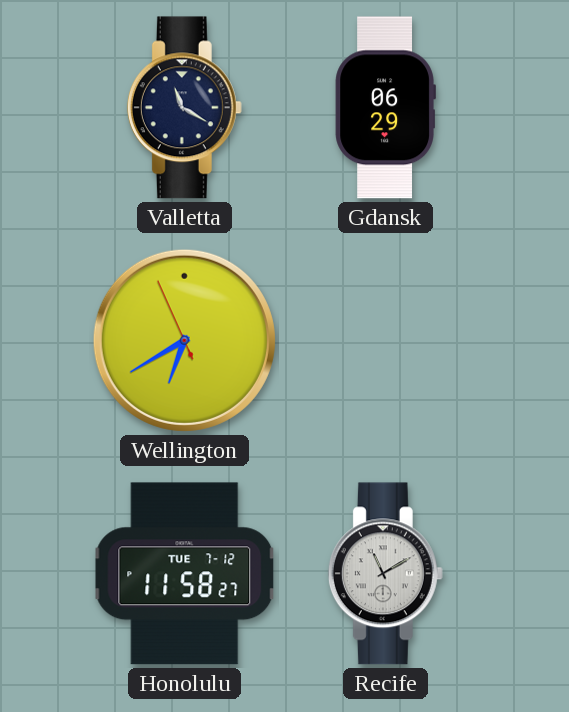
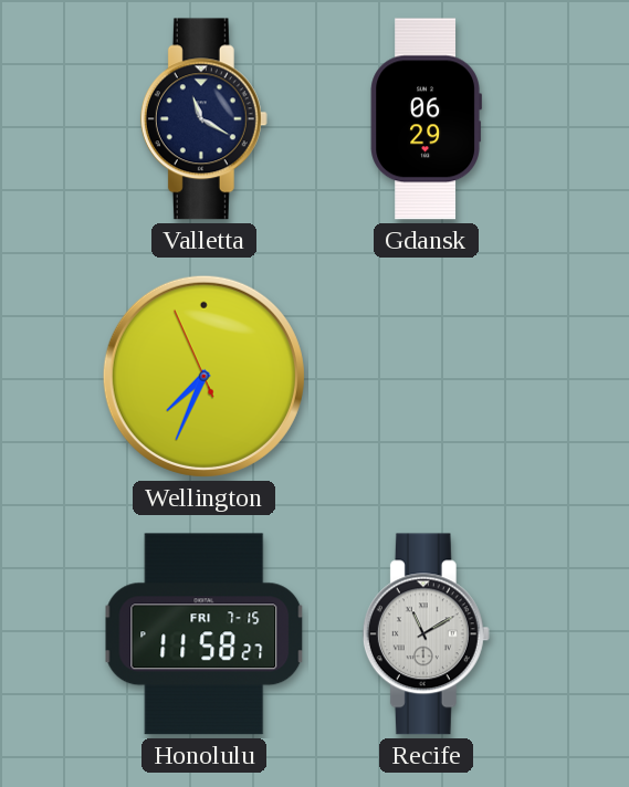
Wellington: 6:39 -> 7:33
Honolulu date: TUE 7-12 -> FRI 7-15
